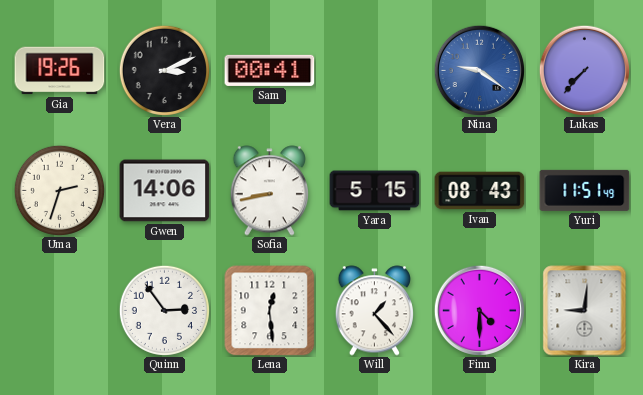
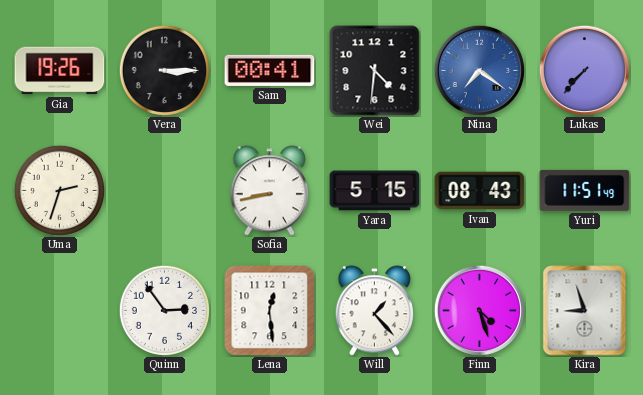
Vera: 3:11 -> 3:15
Wei: none -> 4:31
Nina: 9:21 -> 7:21
Gwen: 14:06 -> none
Finn: 4:30 -> 4:27
Kira: 9:01 -> 8:57
